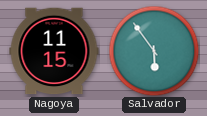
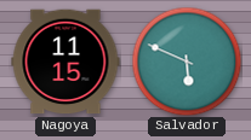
Salvador: 5:54 -> 5:49
